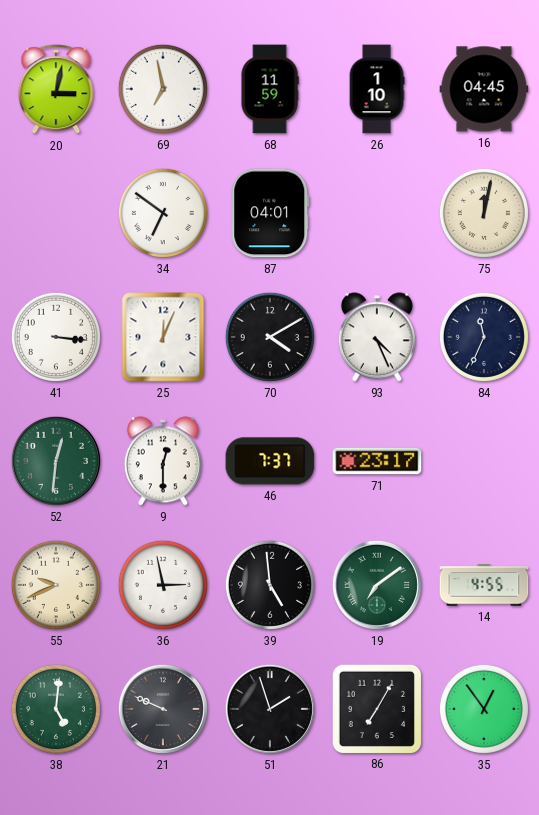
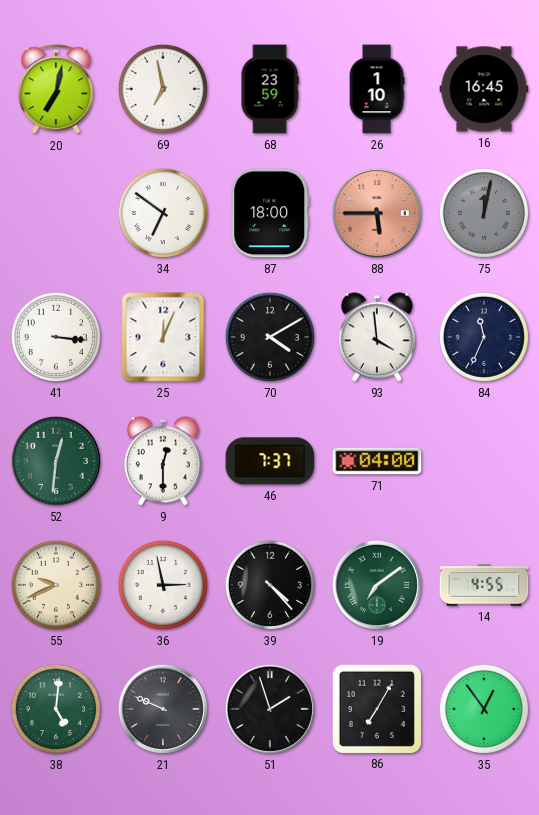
20: 3:02 -> 7:02
68: 11:59 -> 23:59
16: 04:45 -> 16:45
87: 04:01 -> 18:00
88: none -> 5:45
75 dial: cream -> grey
93: 4:26 -> 3:59
71: 23:17 -> 04:00
39: 4:59 -> 4:23
